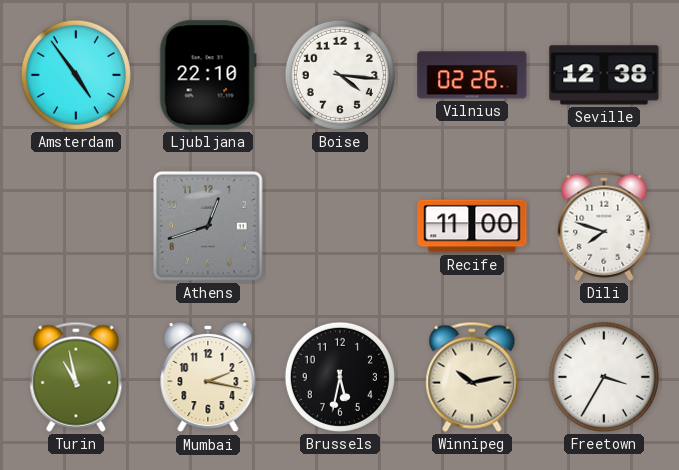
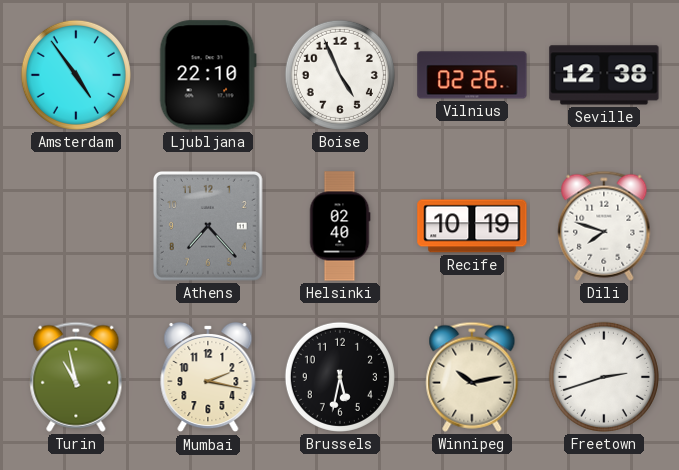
Boise: 4:16 -> 4:56
Athens: 12:42 -> 7:23
Helsinki: none -> 02:40
Recife: 11:00 -> 10:19
Freetown: 3:35 -> 2:42
